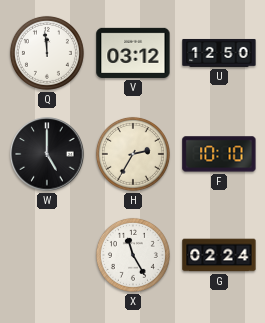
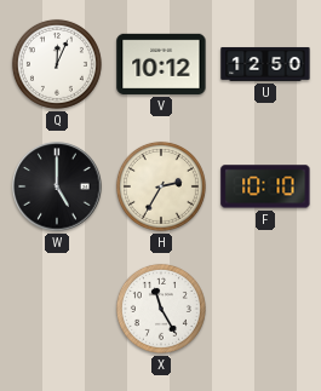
Q: 11:59 -> 12:04
V: 03:12 -> 10:12
G: 02:24 -> none
